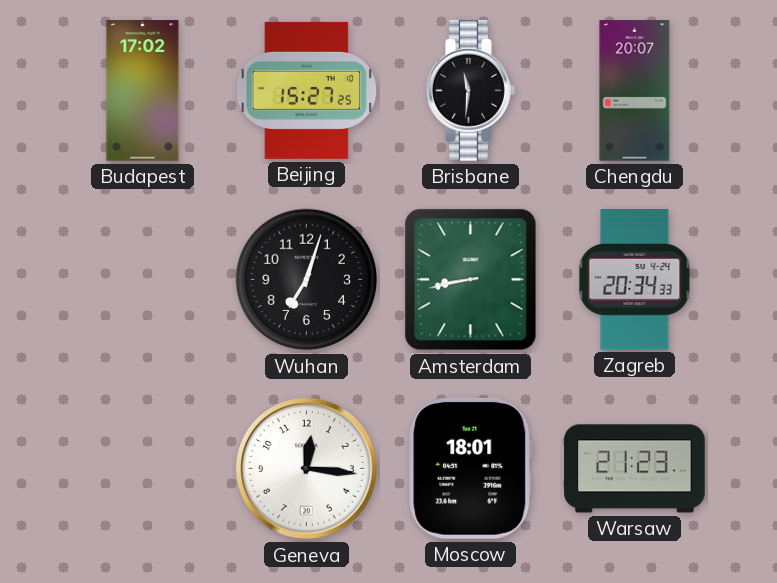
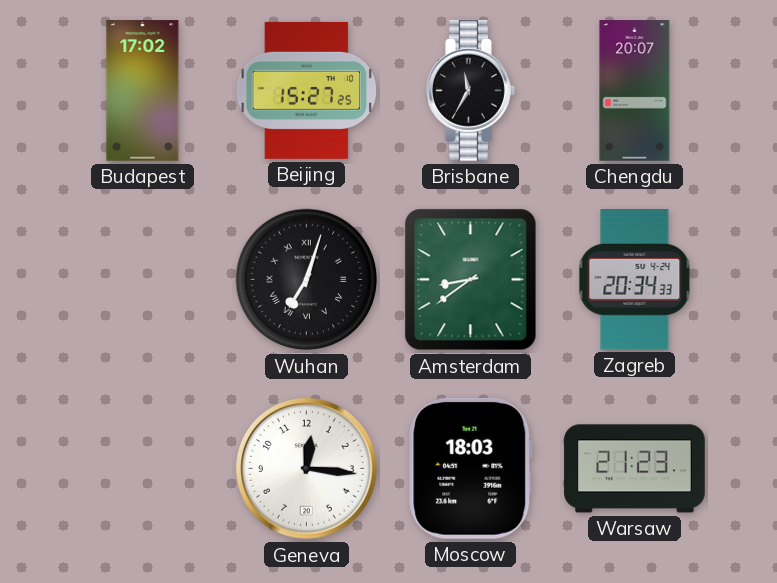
Brisbane: 11:31 -> 11:35
Wuhan numerals: Arabic -> Roman
Amsterdam: 8:43 -> 8:39
Moscow: 18:01 -> 18:03
